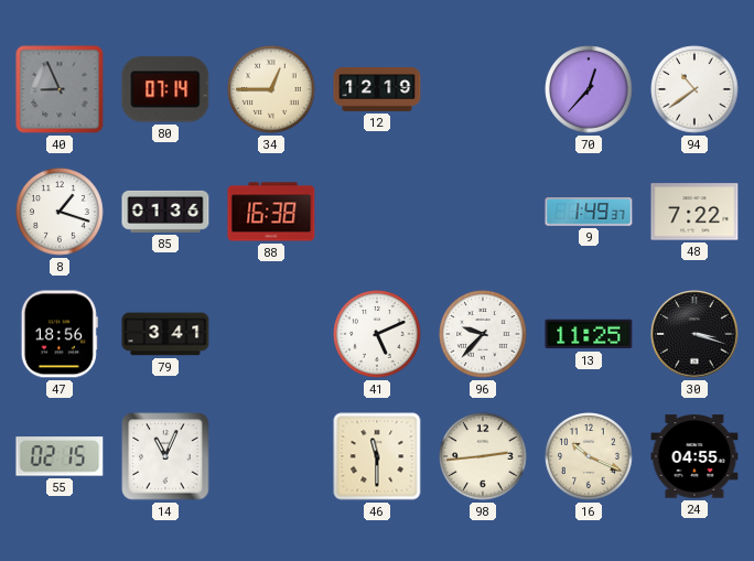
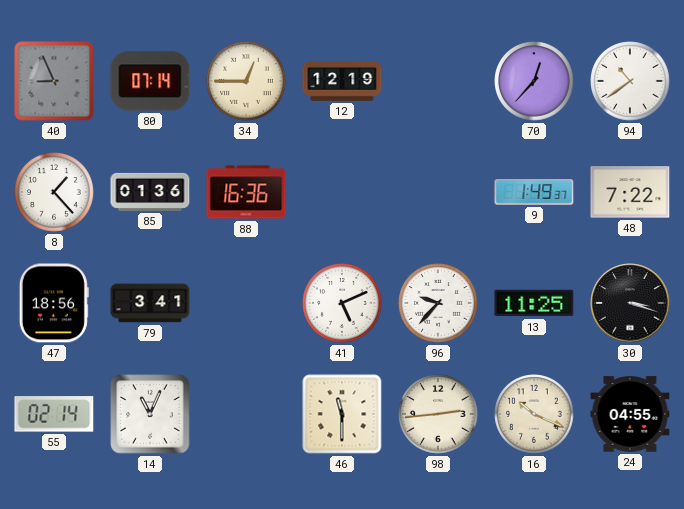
8: 1:18 -> 1:23
88: 16:38 -> 16:36
55: 02:15 -> 02:14
